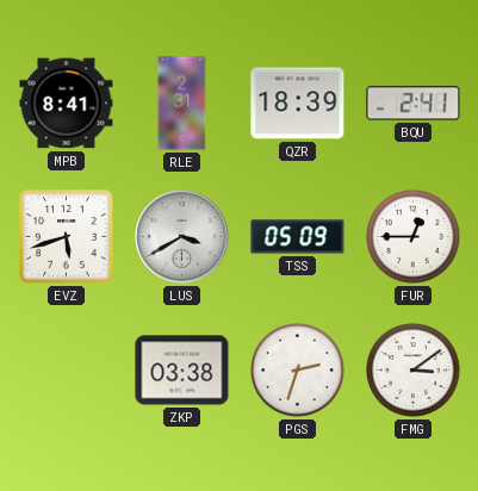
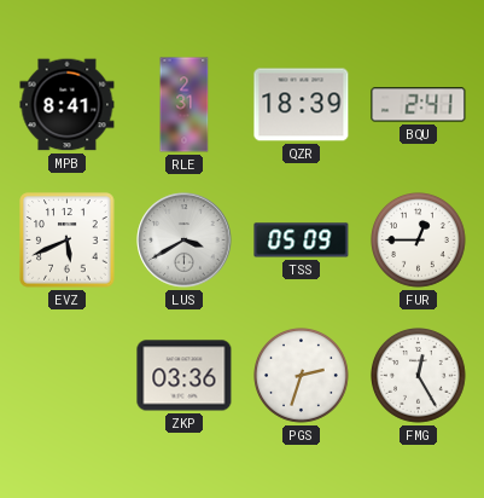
EVZ: 5:42 -> 5:41
ZKP: 03:38 -> 03:36
FMG: 3:09 -> 12:25
